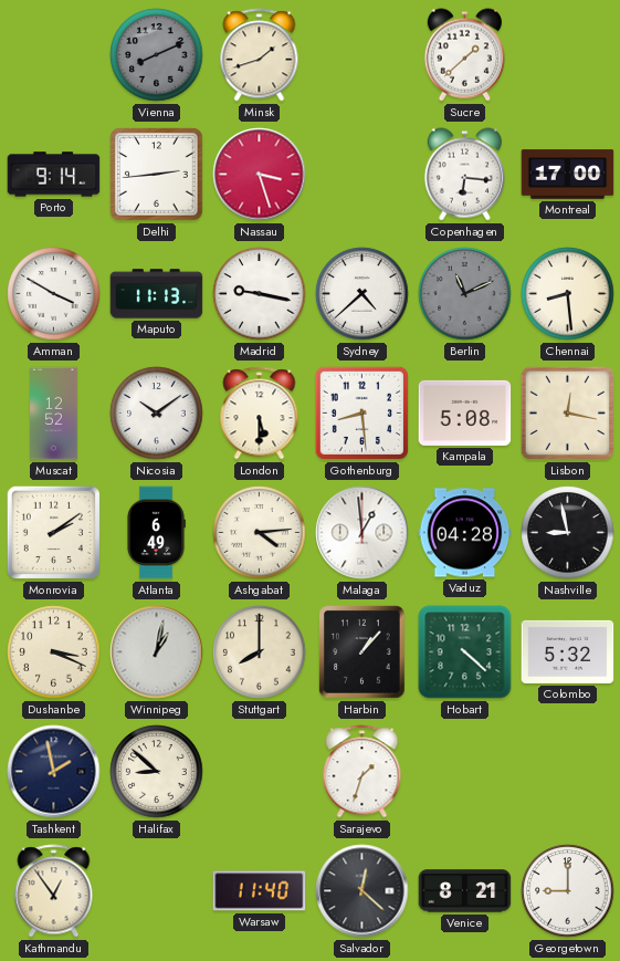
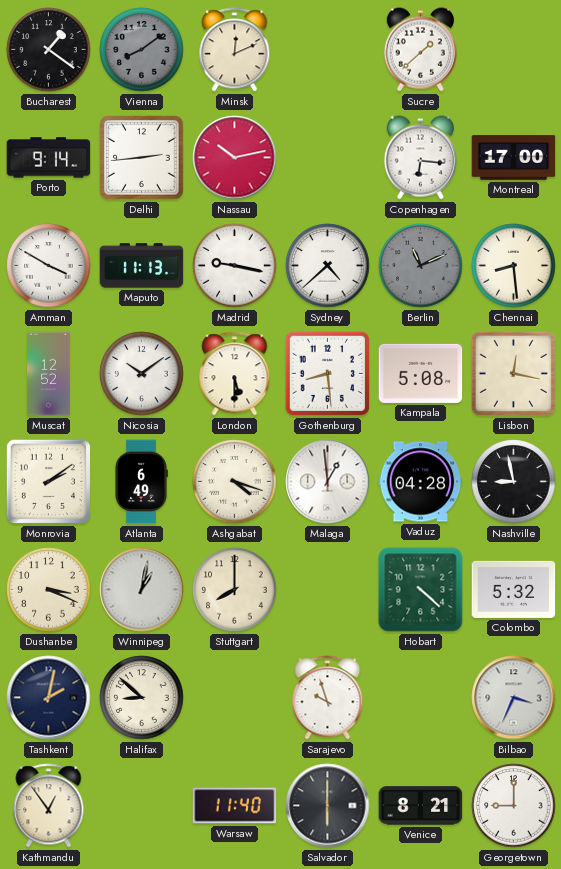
Bucharest: none -> 1:21
Vienna: 8:11 -> 8:09
Minsk: 1:42 -> 12:11
Nassau: 3:27 -> 10:13
Ashgabat: 4:14 -> 4:18
Harbin: 1:07 -> none
Tashkent: 1:58 -> 2:02
Sarajevo: 1:33 -> 9:57
Bilbao: none -> 3:34
Salvador: 12:22 -> 6:00
